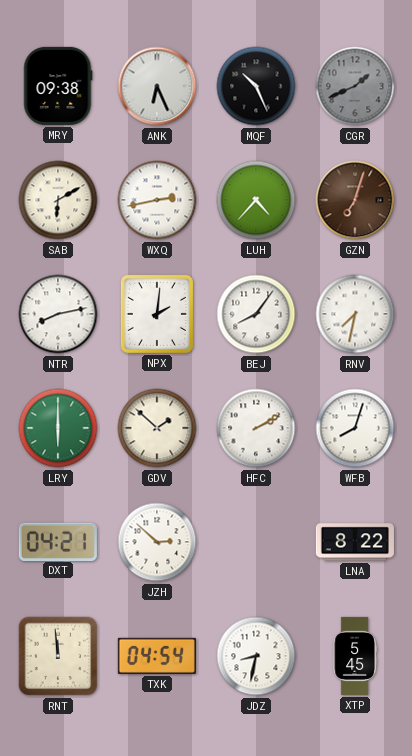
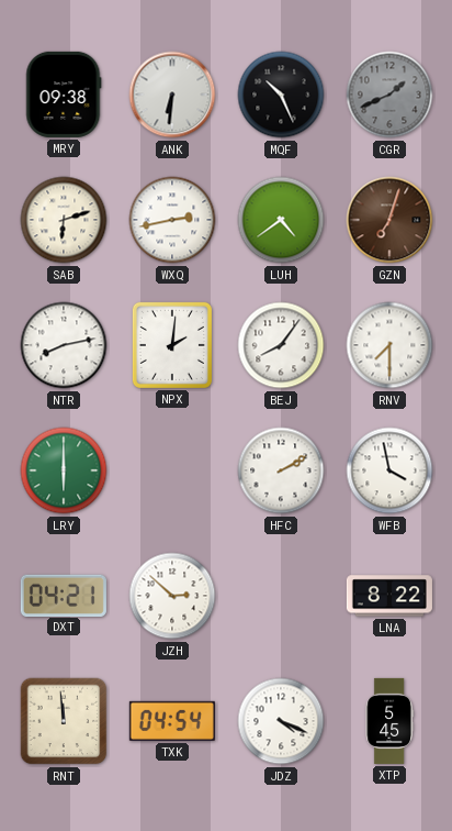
ANK: 6:26 -> 6:31
SAB: 6:10 -> 6:12
LUH: 4:37 -> 4:39
RNV: 7:32 -> 7:30
GDV: 1:52 -> none
WFB: 8:03 -> 3:58
JDZ: 8:32 -> 4:19
